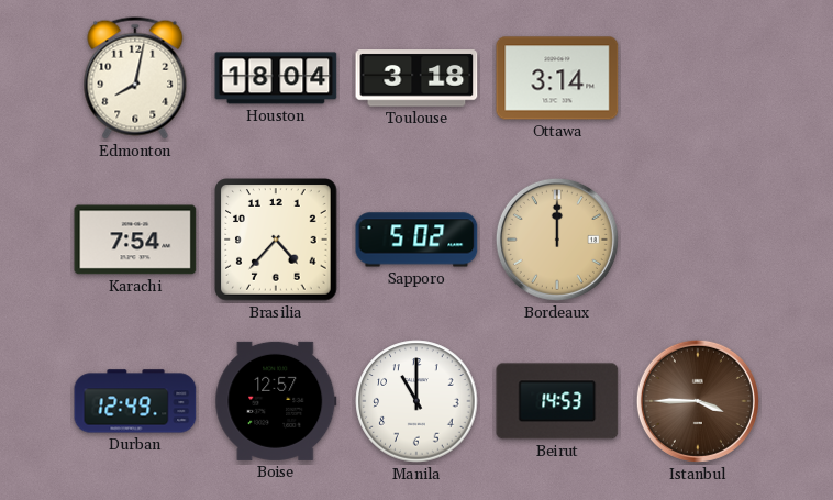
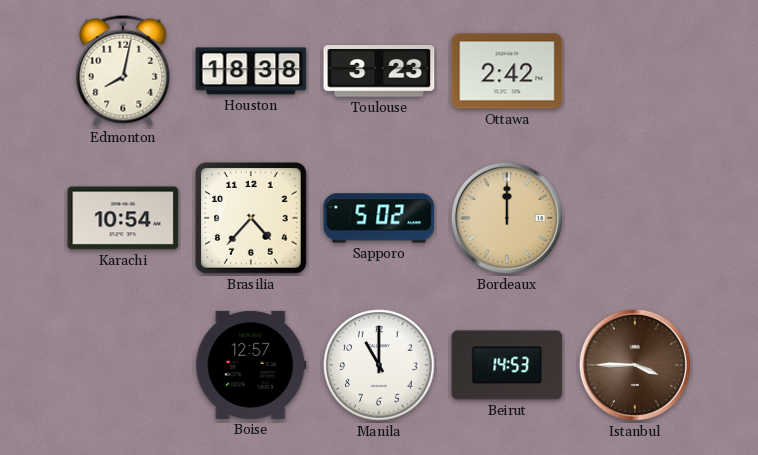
Houston: 18:04 -> 18:38
Toulouse: 3:18 -> 3:23
Ottawa: 3:14 -> 2:42
Karachi: 7:54 -> 10:54
Durban: 12:49 -> none
